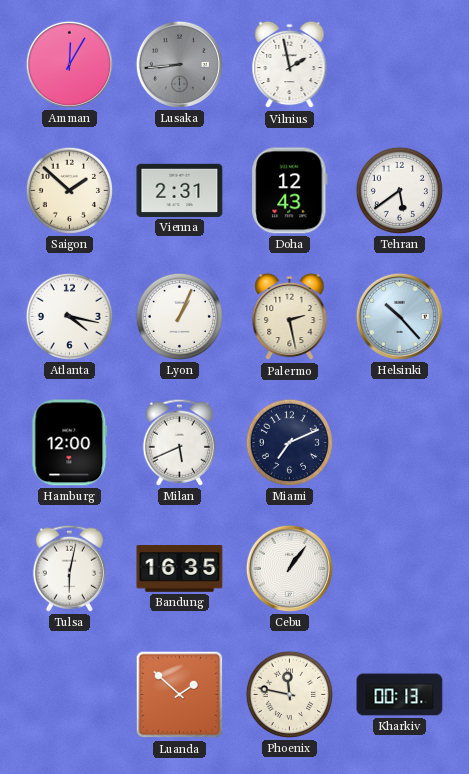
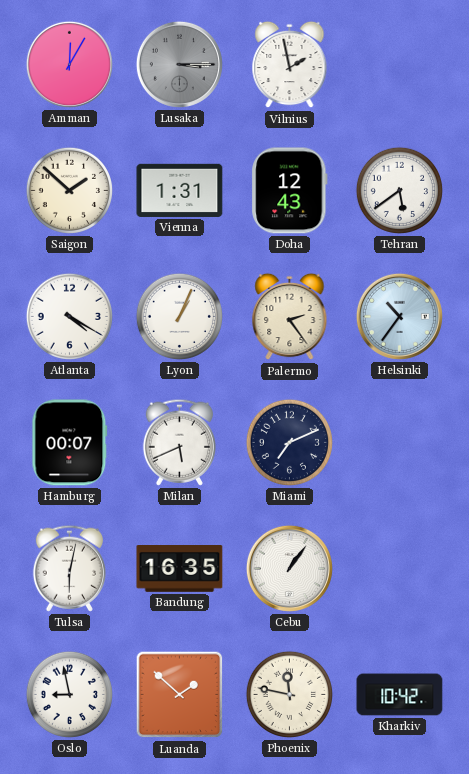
Lusaka: 8:44 -> 3:15
Vienna: 2:31 -> 1:31
Atlanta: 4:17 -> 4:20
Palermo: 2:28 -> 2:24
Helsinki: 10:23 -> 10:36
Hamburg: 12:00 -> 00:07
Oslo: none -> 8:58
Kharkiv: 00:13 -> 10:42
